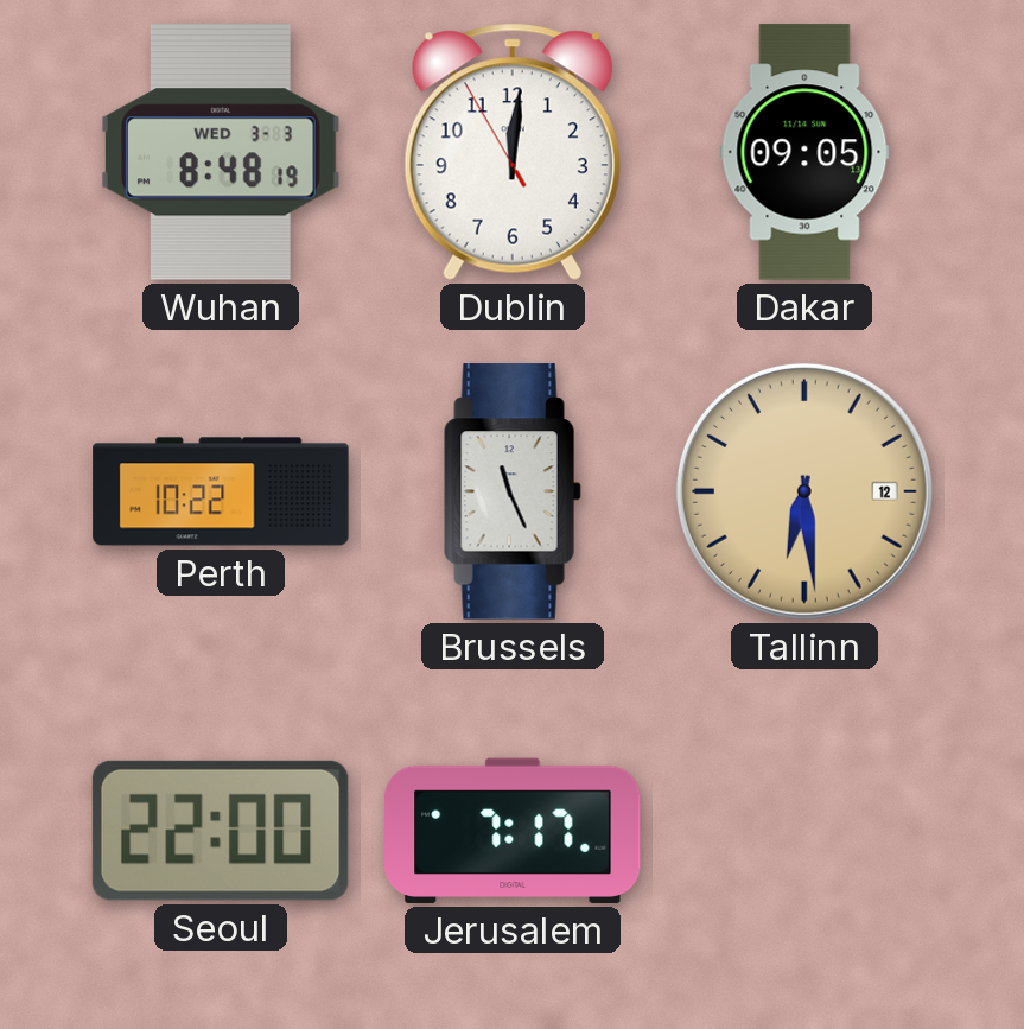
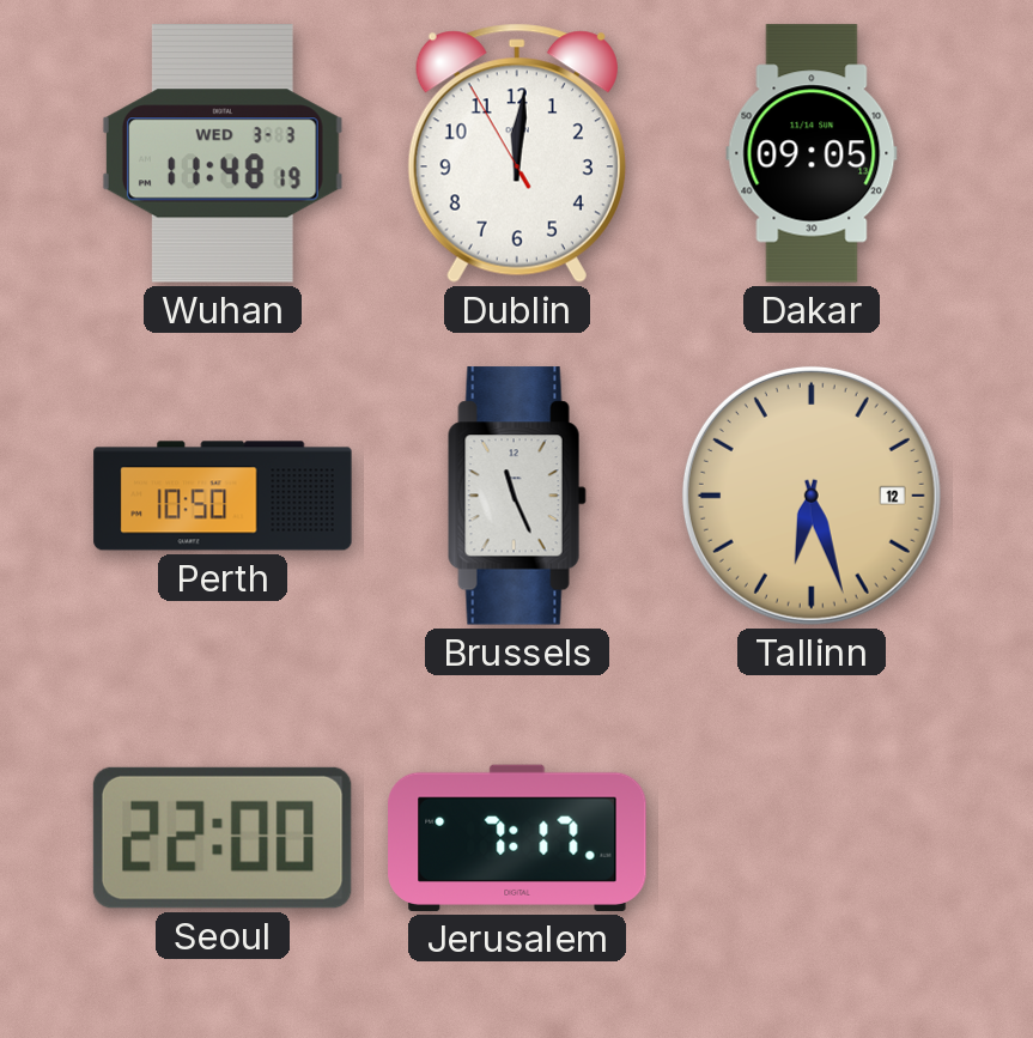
Wuhan: 8:48 -> 11:48
Perth: 10:22 -> 10:50
Tallinn: 6:29 -> 6:27
